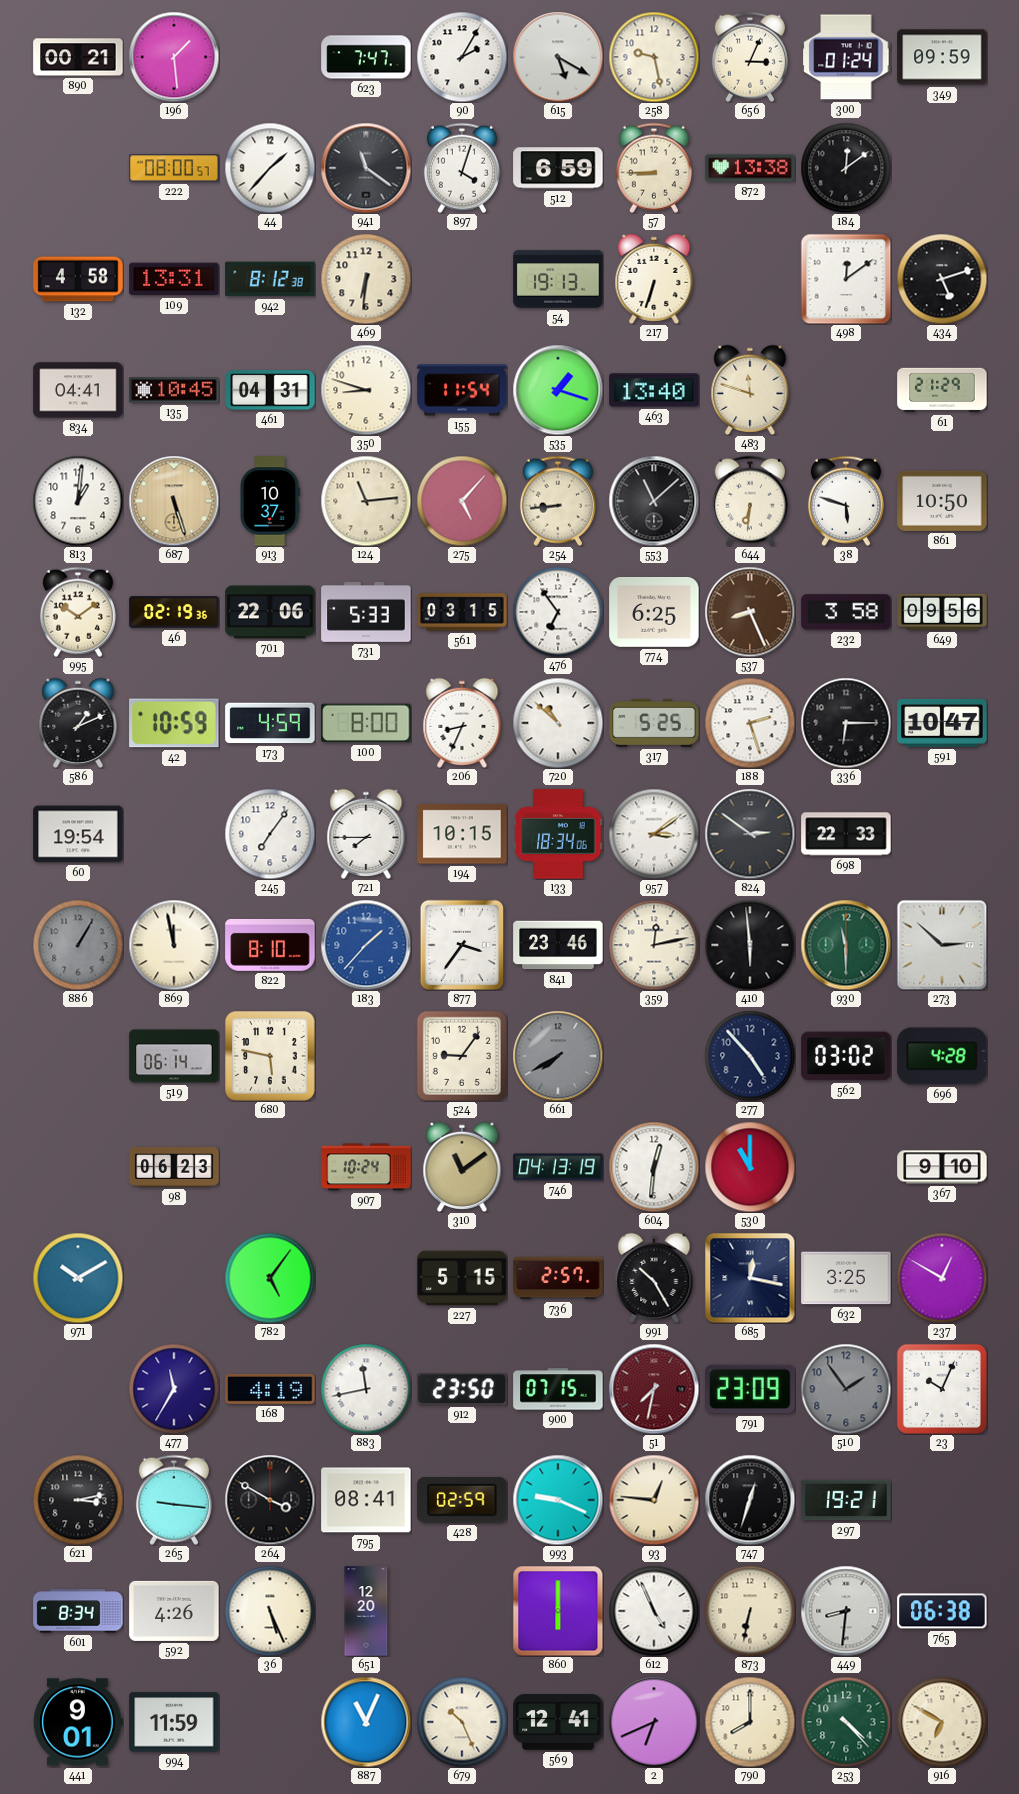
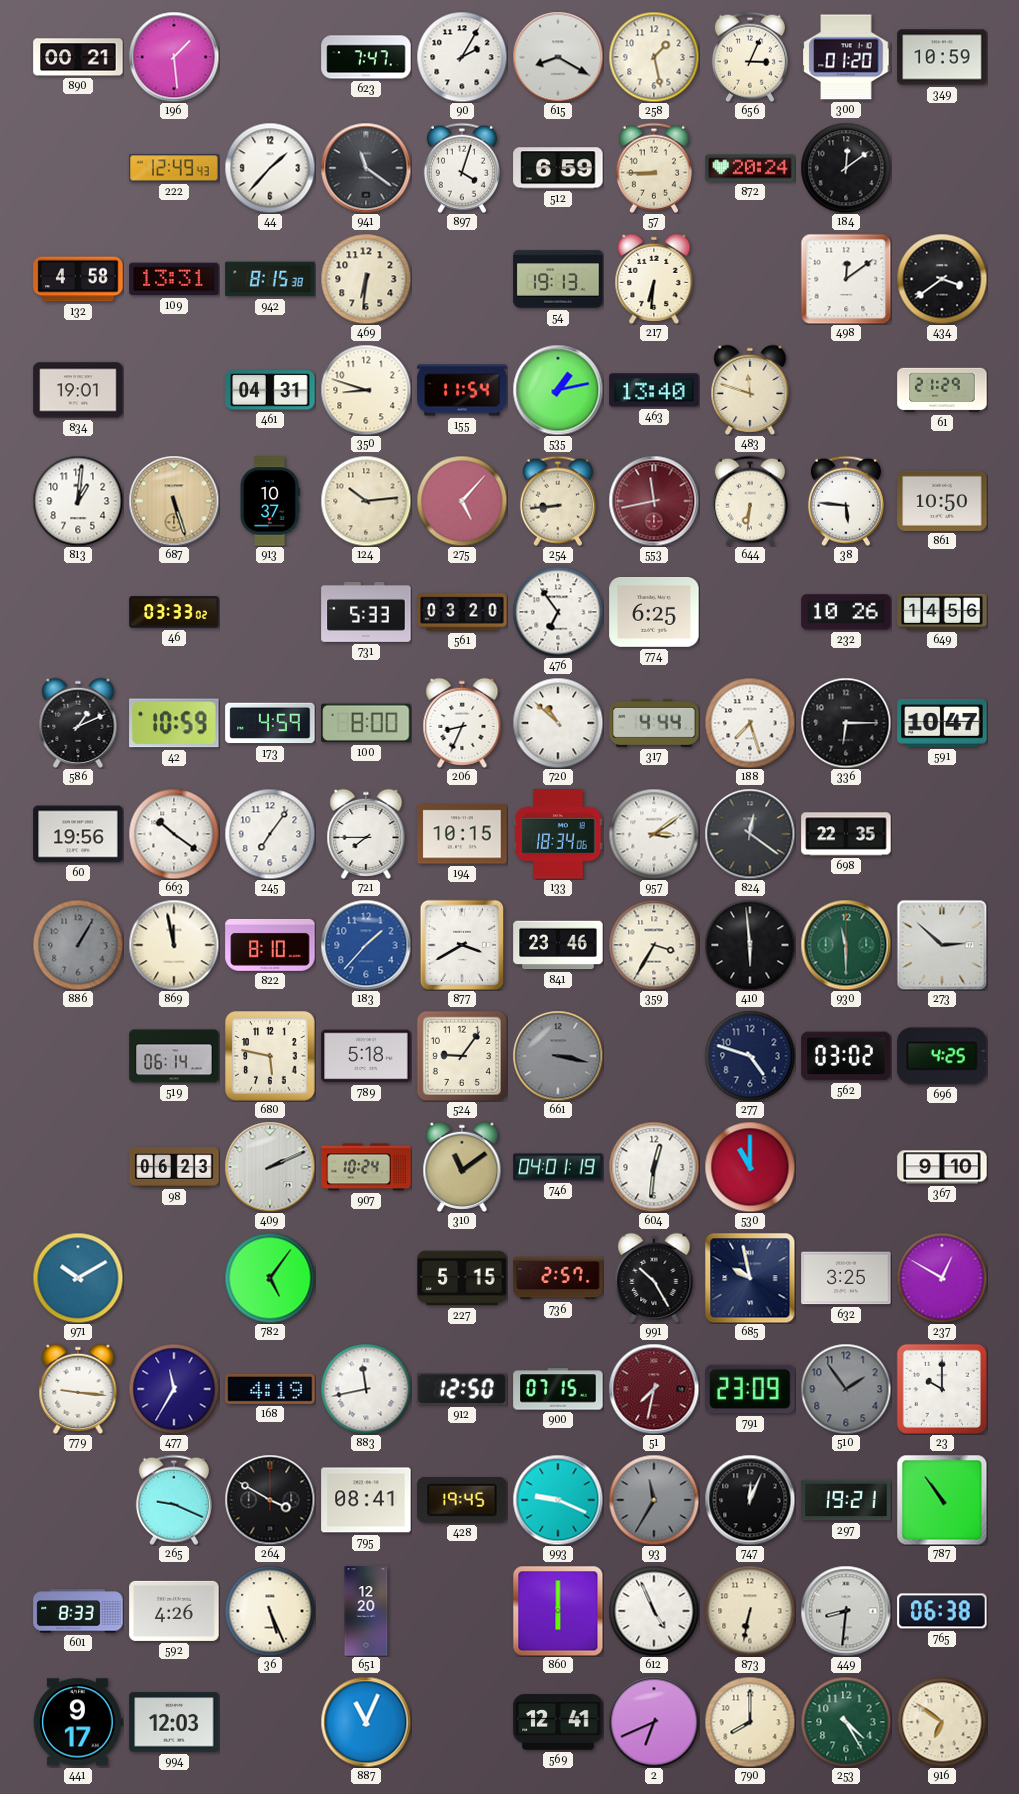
615: 5:20 -> 8:20
258: 9:28 -> 1:28
300: 01:24 -> 01:20
349: 09:59 -> 10:59
222: 08:00 -> 12:49
872: 13:38 -> 20:24
942: 8:12 -> 8:15
217: 6:33 -> 6:31
434: 5:12 -> 3:39
834: 04:41 -> 19:01
135: 10:45 -> none
535: 1:18 -> 1:13
124: 11:14 -> 10:14
553: 11:08 -> 11:43
553 dial: black -> burgundy
38: 5:48 -> 5:46
995: 10:09 -> none
46: 02:19 -> 03:33
701: 22:06 -> none
561: 03:15 -> 03:20
537: 8:26 -> none
232: 3:58 -> 10:26
649: 09:56 -> 14:56
317: 5:25 -> 4:44
188: 2:27 -> 7:27
60: 19:54 -> 19:56
663: none -> 10:21
824: 2:51 -> 12:21
698: 22:33 -> 22:35
877: 3:36 -> 3:40
359: 12:13 -> 3:35
789: none -> 5:18
661: 7:40 -> 3:17
277: 4:53 -> 4:48
696: 4:28 -> 4:25
409: none -> 2:11
746: 04:13 -> 04:01
685: 12:17 -> 9:58
779: none -> 9:16
912: 23:50 -> 12:50
23: 10:04 -> 10:00
621: 3:13 -> none
265: 9:16 -> 9:19
428: 02:59 -> 19:45
93: 12:46 -> 11:35
93 dial: cream -> grey
747: 12:33 -> 12:04
787: none -> 10:54
601: 8:34 -> 8:33
441: 9:01 -> 9:17
994: 11:59 -> 12:03
679: 10:26 -> none
253: 4:23 -> 4:25
916: 6:50 -> 6:51
